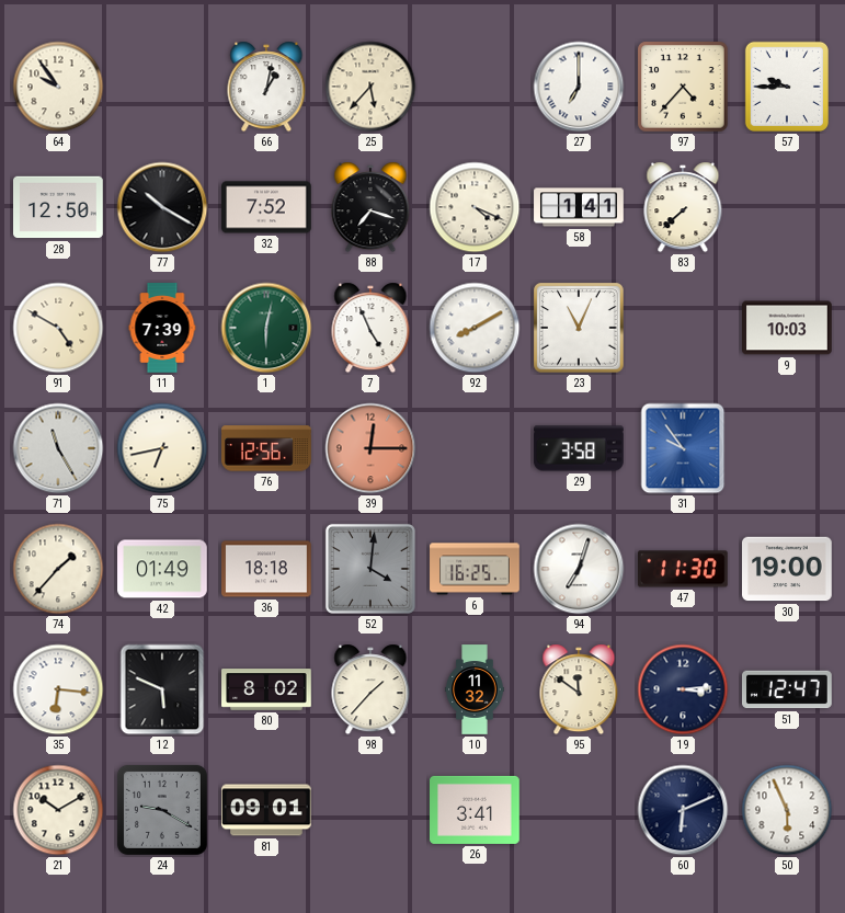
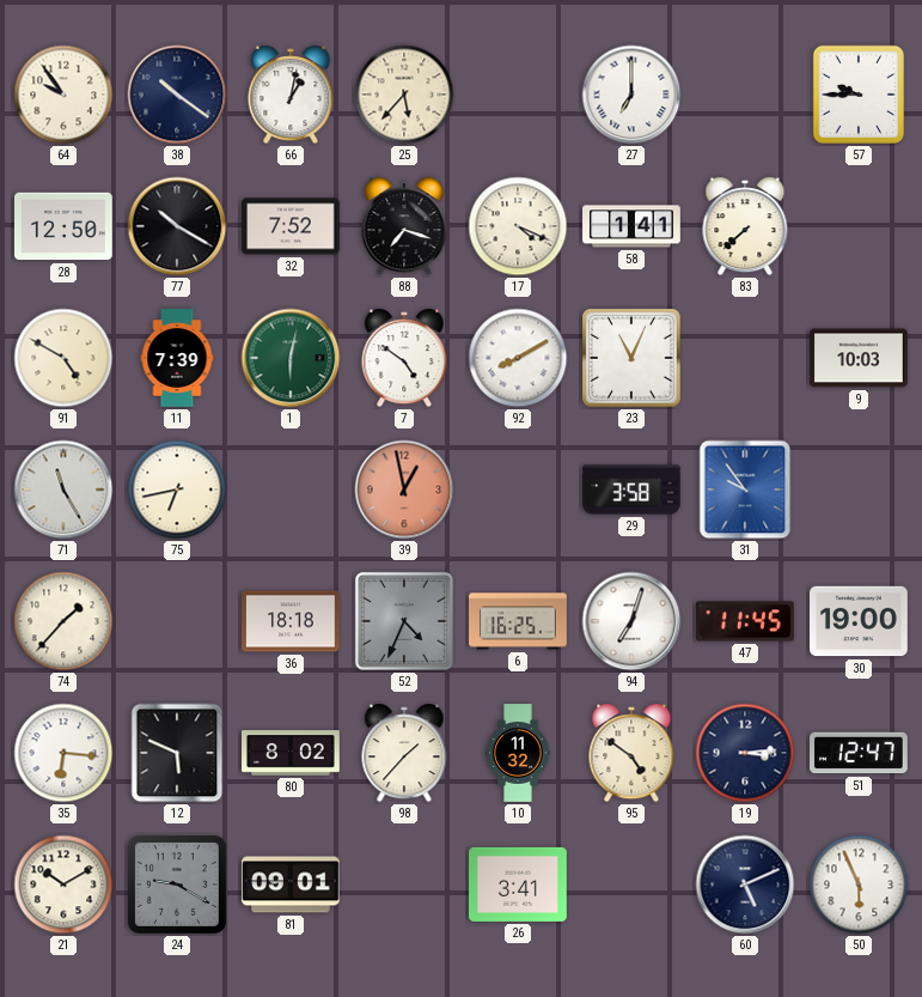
38: none -> 10:21
97: 4:37 -> none
7: 4:56 -> 4:51
76: 12:56 -> none
39: 12:15 -> 12:58
42: 01:49 -> none
52: 4:01 -> 4:34
47: 11:30 -> 11:45
95: 11:51 -> 4:51
60: 6:11 -> 5:11
